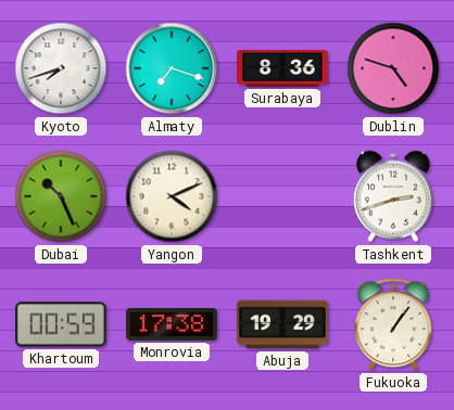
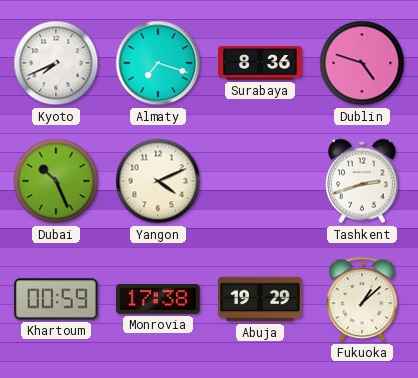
Kyoto: 7:42 -> 7:41
Fukuoka: 1:06 -> 1:08
